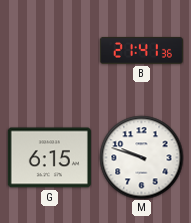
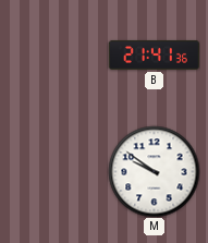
G: 6:15 -> none
M: 9:48 -> 9:51
